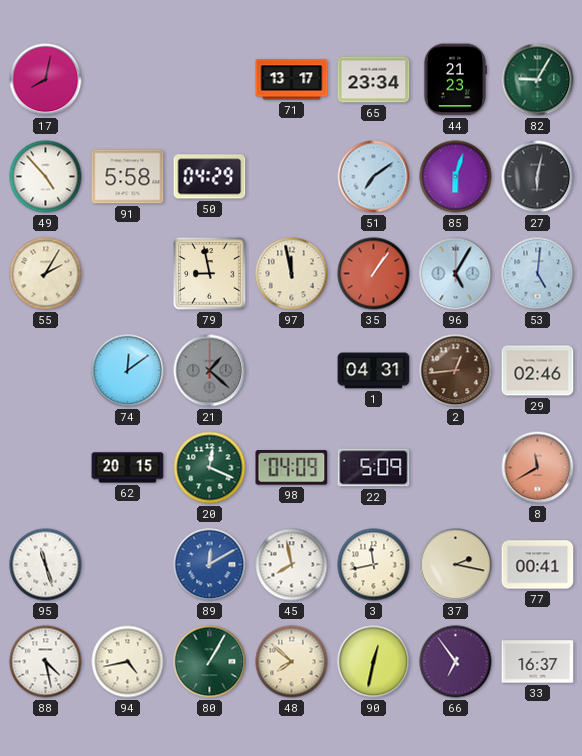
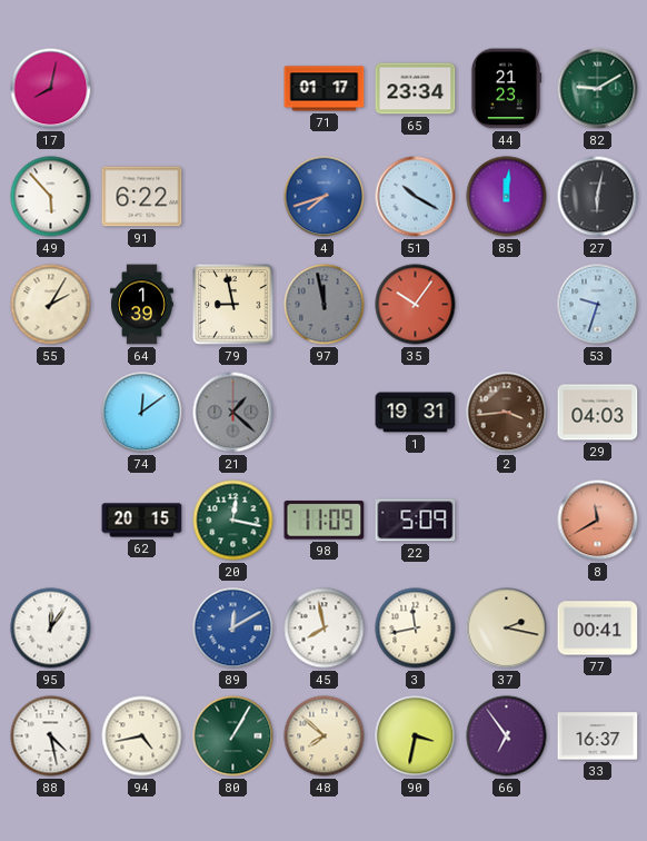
71: 13:17 -> 01:17
82: 9:05 -> 9:10
49: 4:53 -> 5:53
91: 5:58 -> 6:22
50: 04:29 -> none
4: none -> 7:42
51: 7:09 -> 10:20
85: 6:03 -> 12:01
64: none -> 1:39
97 dial: cream -> grey
35: 1:06 -> 10:06
96: 5:05 -> none
53: 5:01 -> 9:33
1: 04:31 -> 19:31
2: 12:44 -> 3:44
29: 02:46 -> 04:03
20: 12:19 -> 12:17
98: 04:09 -> 11:09
95: 11:27 -> 12:06
90: 12:32 -> 3:32
